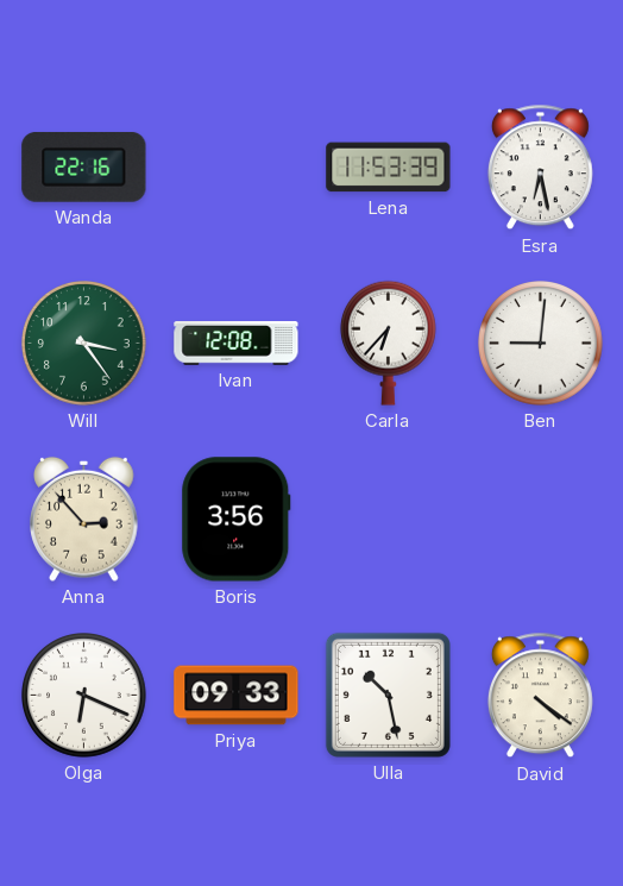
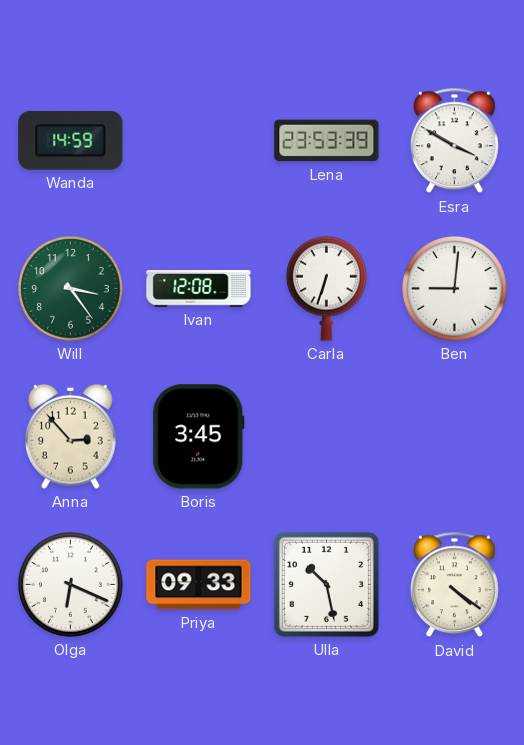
Wanda: 22:16 -> 14:59
Lena: 11:53 -> 23:53
Esra: 6:28 -> 3:50
Carla: 6:37 -> 6:33
Boris: 3:56 -> 3:45
